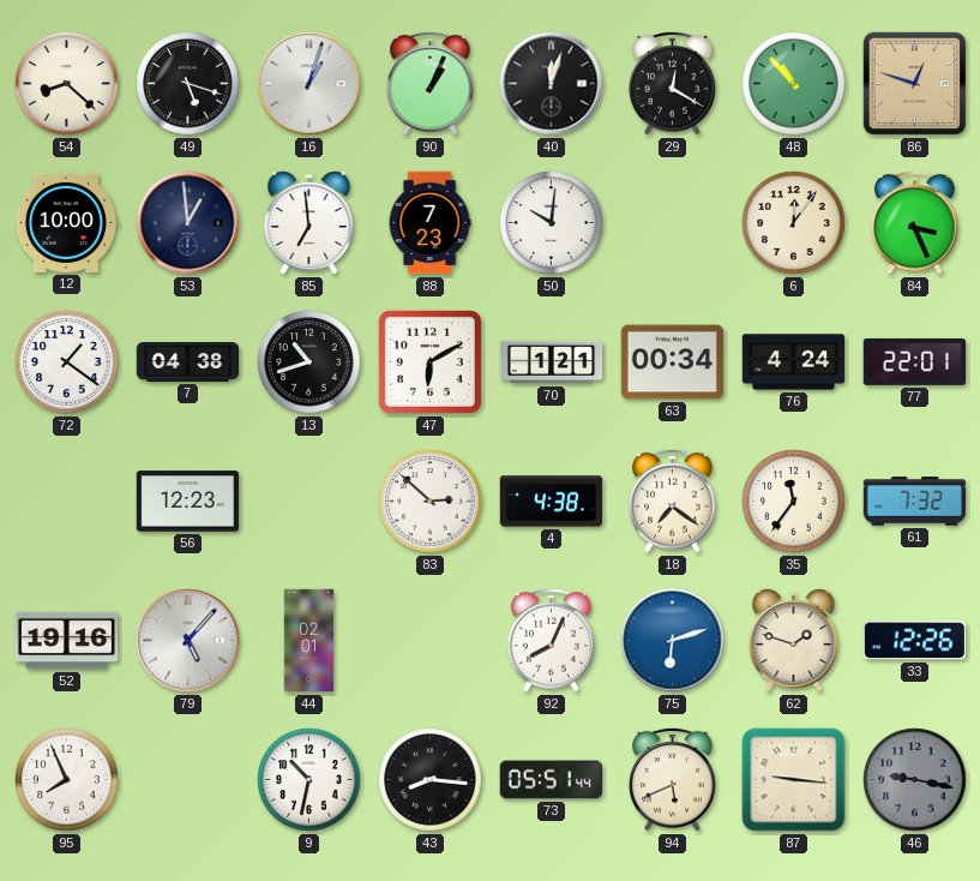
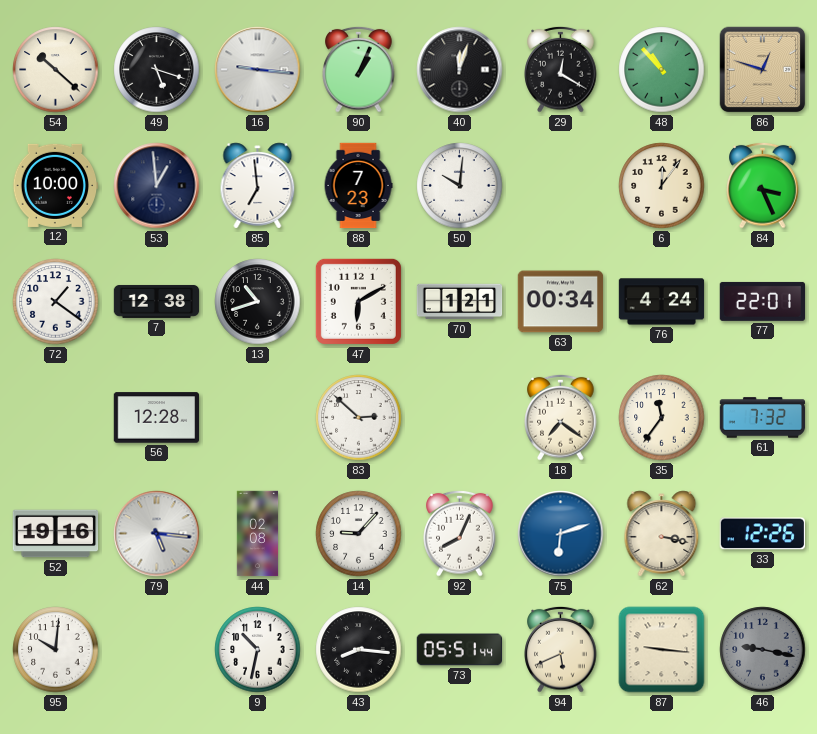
54: 8:22 -> 10:22
16: 1:03 -> 9:16
7: 04:38 -> 12:38
56: 12:23 -> 12:28
4: 4:38 -> none
79: 5:07 -> 5:16
44: 02:01 -> 02:08
14: none -> 9:07
62: 1:48 -> 3:17
95: 7:56 -> 10:01
